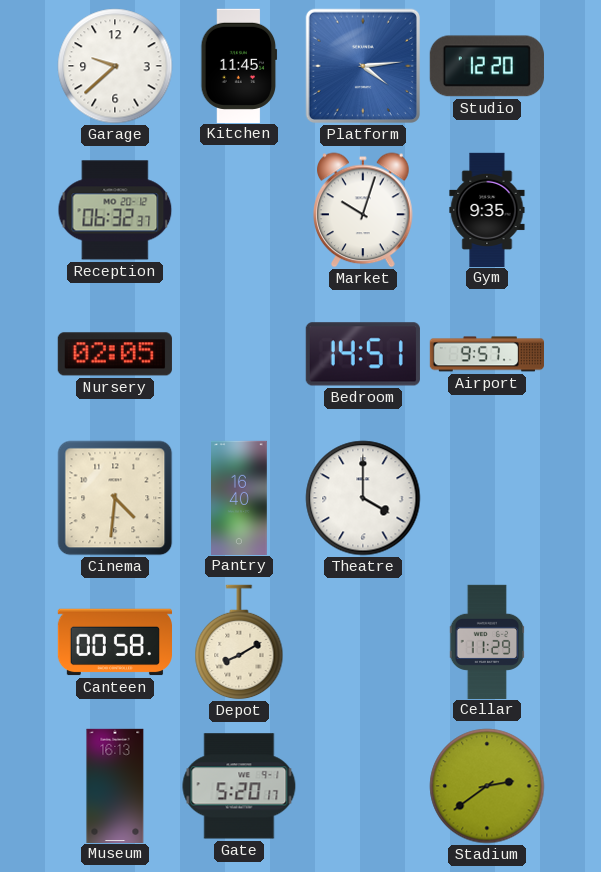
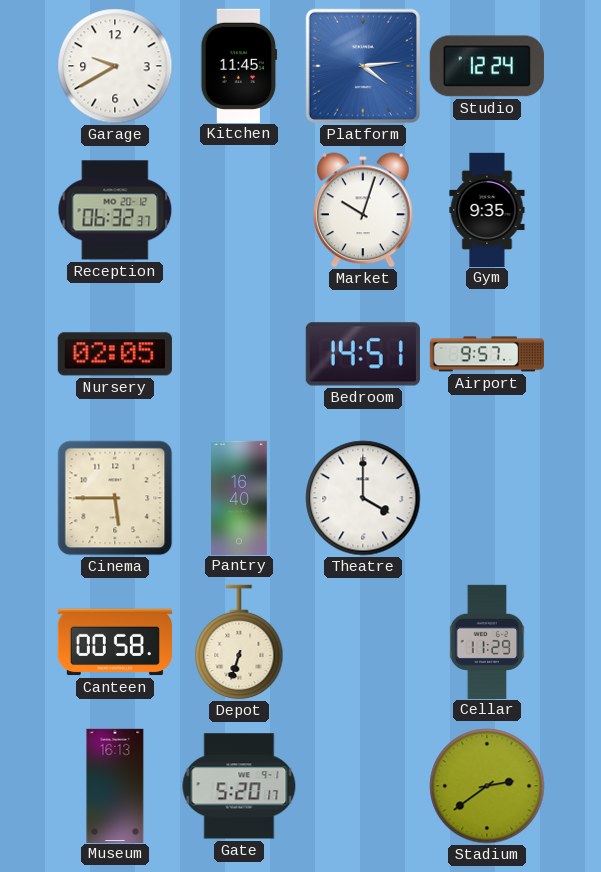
Garage: 9:38 -> 9:40
Studio: 12:20 -> 12:24
Cinema: 4:31 -> 5:45
Depot: 8:10 -> 6:33
